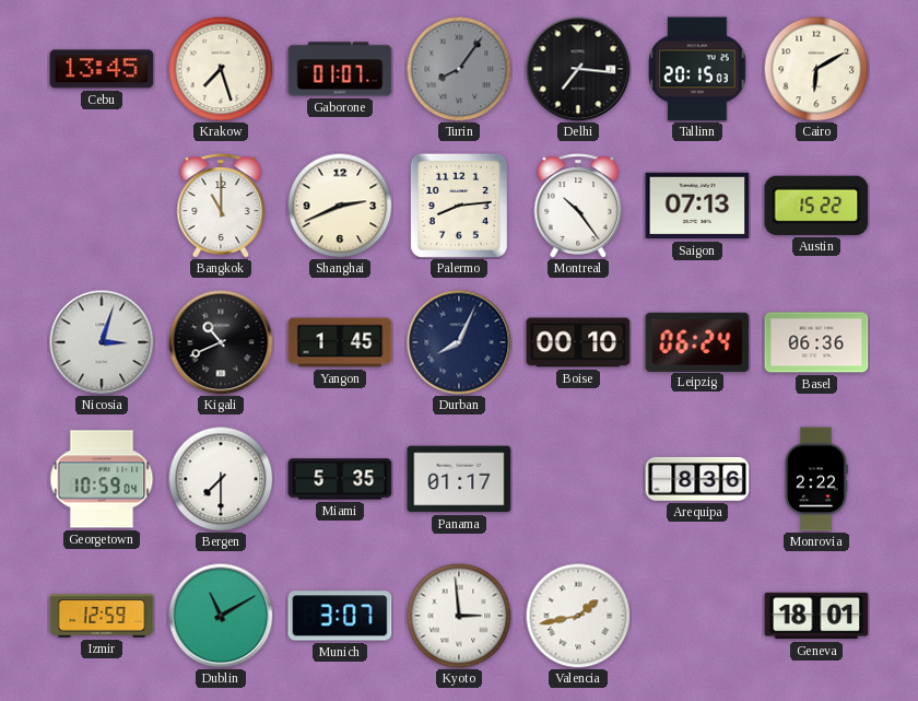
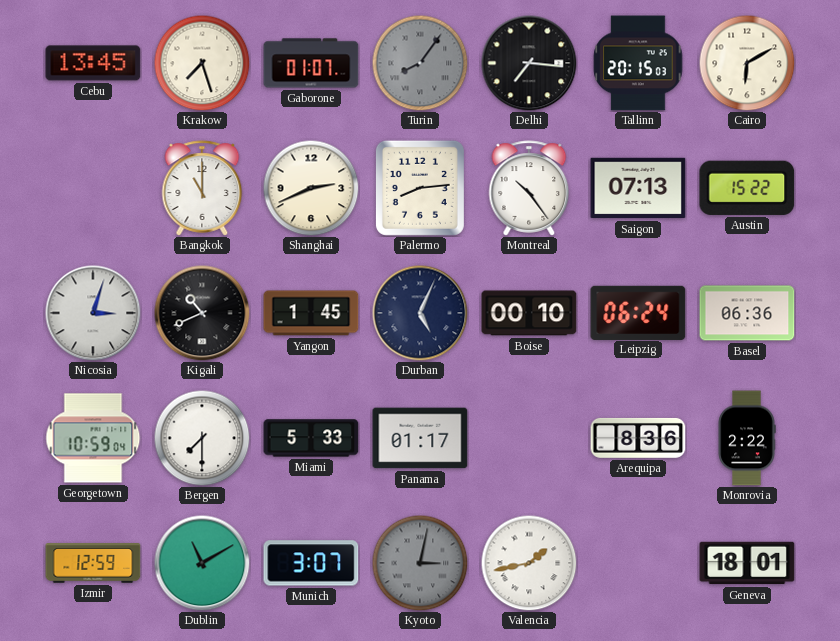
Durban: 8:04 -> 5:04
Miami: 5:35 -> 5:33
Kyoto: 2:59 -> 3:02
Kyoto dial: white -> grey
